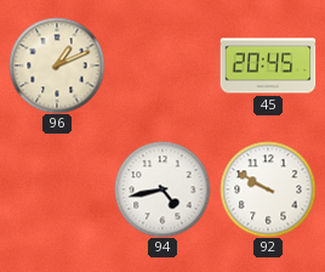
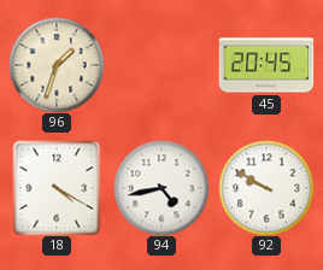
96: 1:11 -> 1:33
18: none -> 4:20
